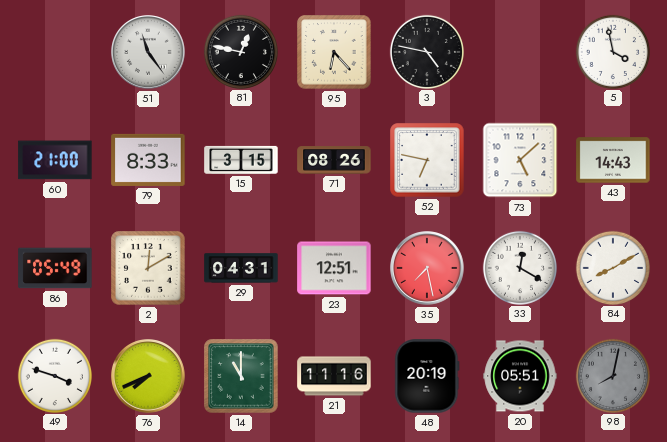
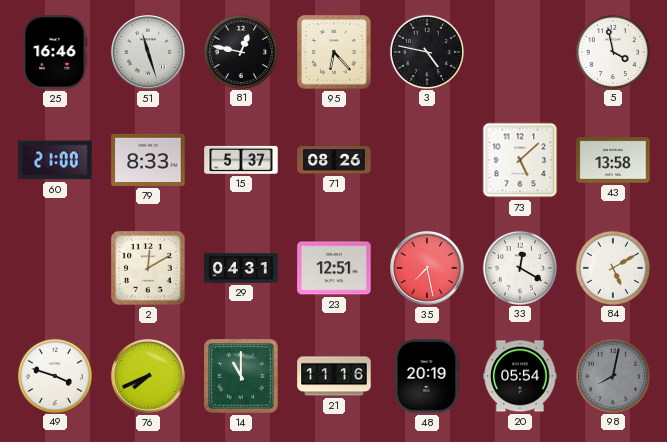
25: none -> 16:46
51: 11:24 -> 11:27
15: 3:15 -> 5:37
52: 6:47 -> none
43: 14:43 -> 13:58
86: 05:49 -> none
84: 8:10 -> 5:10
20: 05:51 -> 05:54
